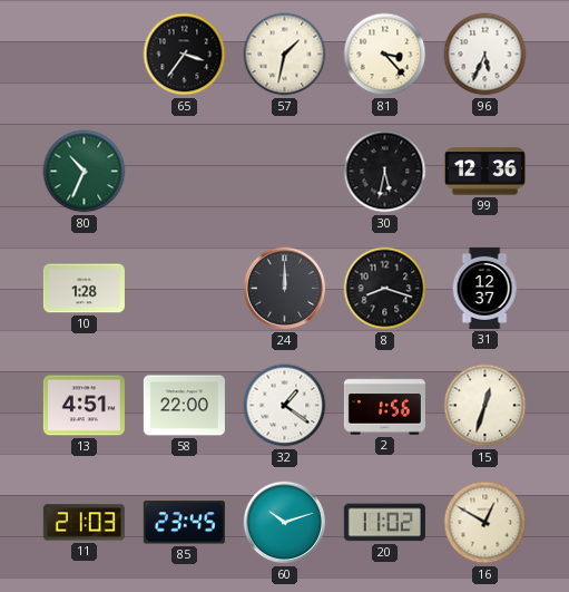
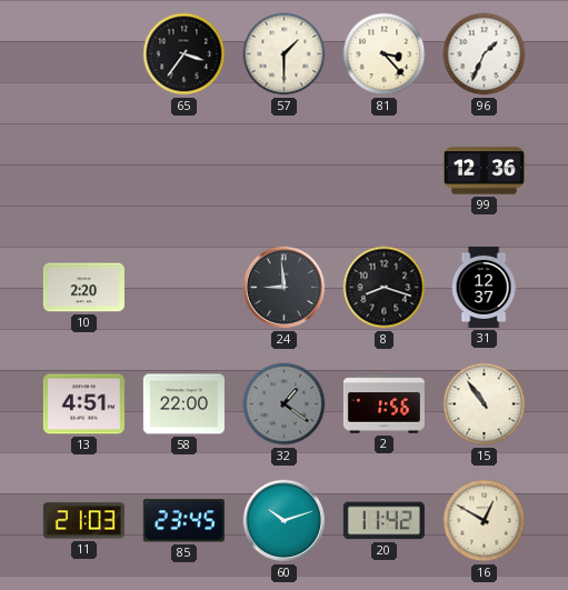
57: 1:32 -> 1:30
96: 5:34 -> 1:34
80: 10:34 -> none
30: 5:32 -> none
10: 1:28 -> 2:20
24: 12:00 -> 8:59
32 dial: white -> grey
15: 12:33 -> 10:54
20: 11:02 -> 11:42
